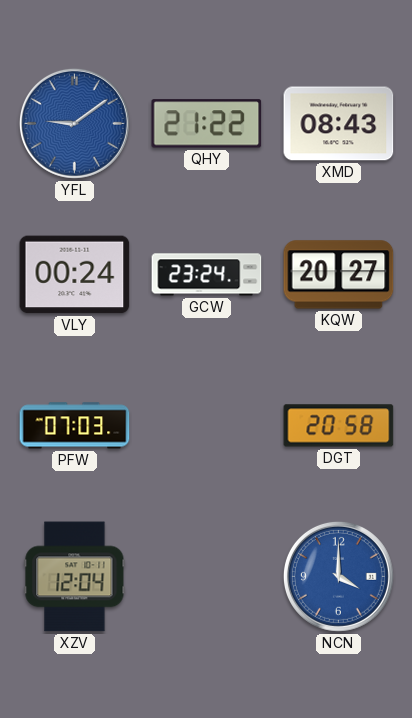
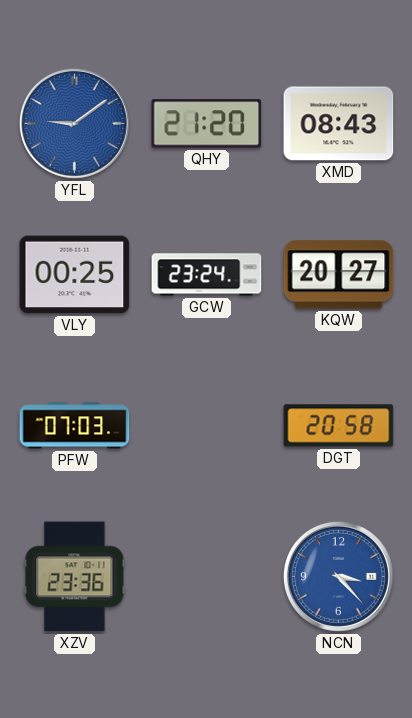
QHY: 21:22 -> 21:20
VLY: 00:24 -> 00:25
XZV: 12:04 -> 23:36
NCN: 4:00 -> 3:23
